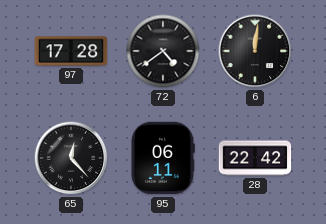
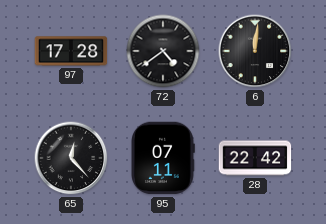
95: 06:11 -> 07:11
